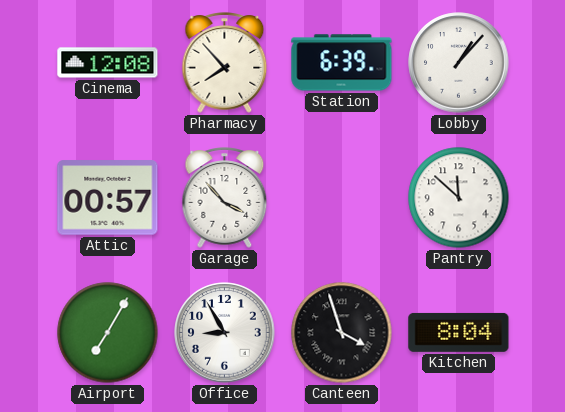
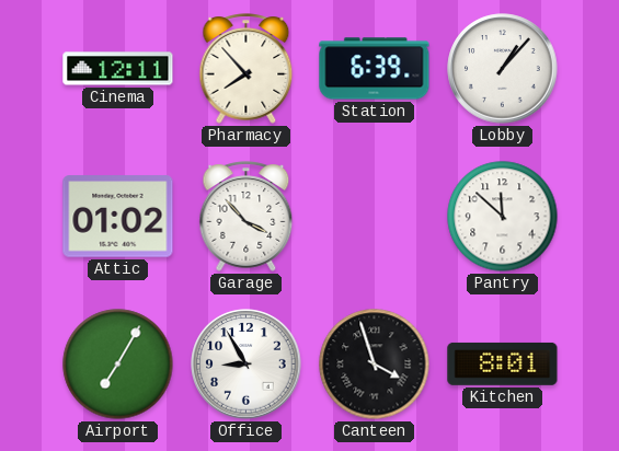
Cinema: 12:08 -> 12:11
Attic: 00:57 -> 01:02
Kitchen: 8:04 -> 8:01
